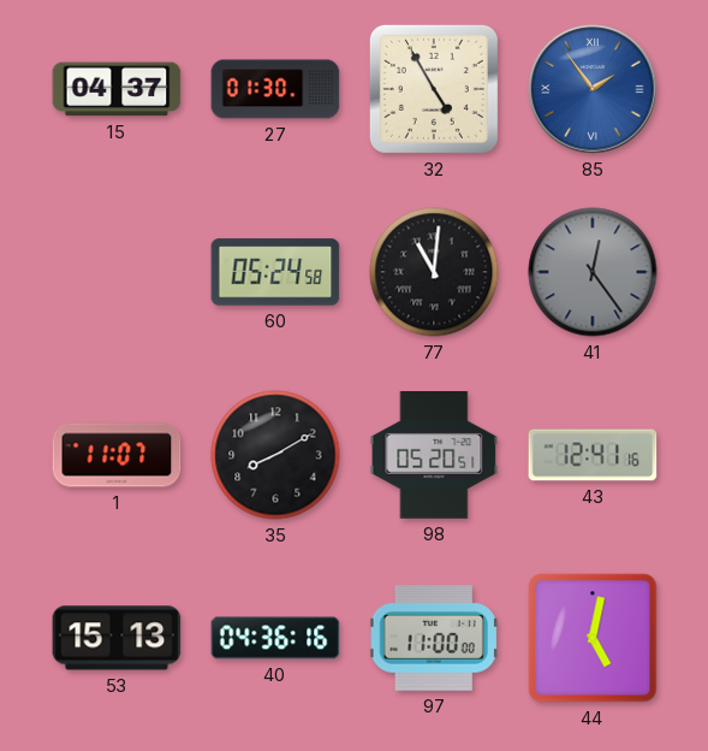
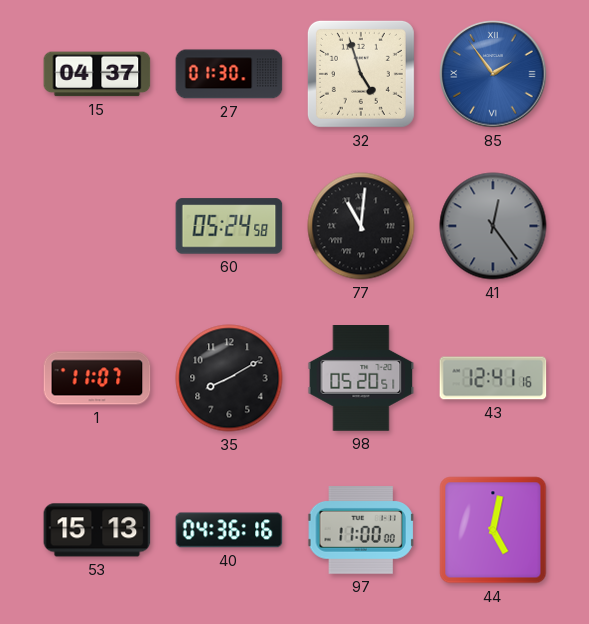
32: 4:55 -> 4:57
